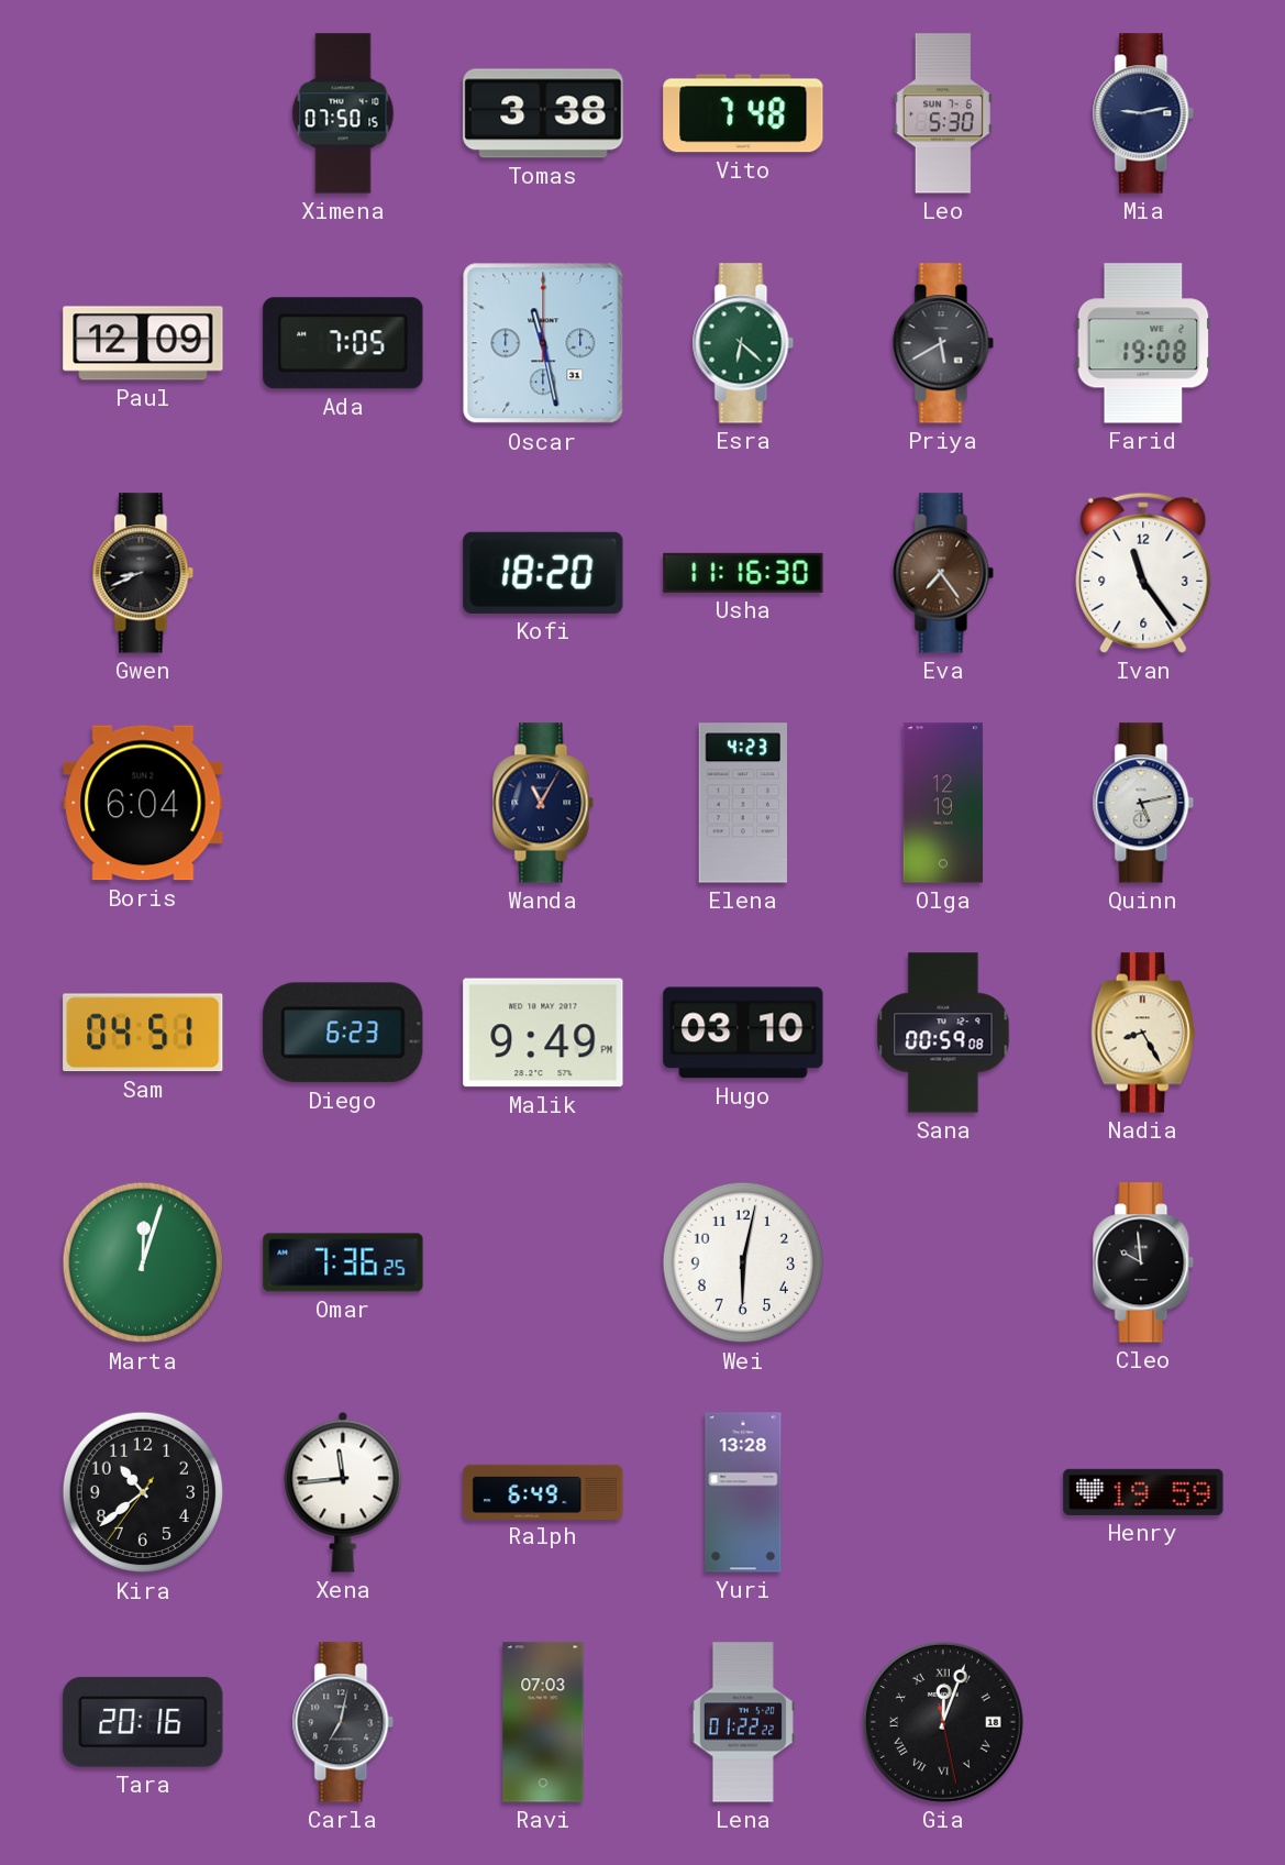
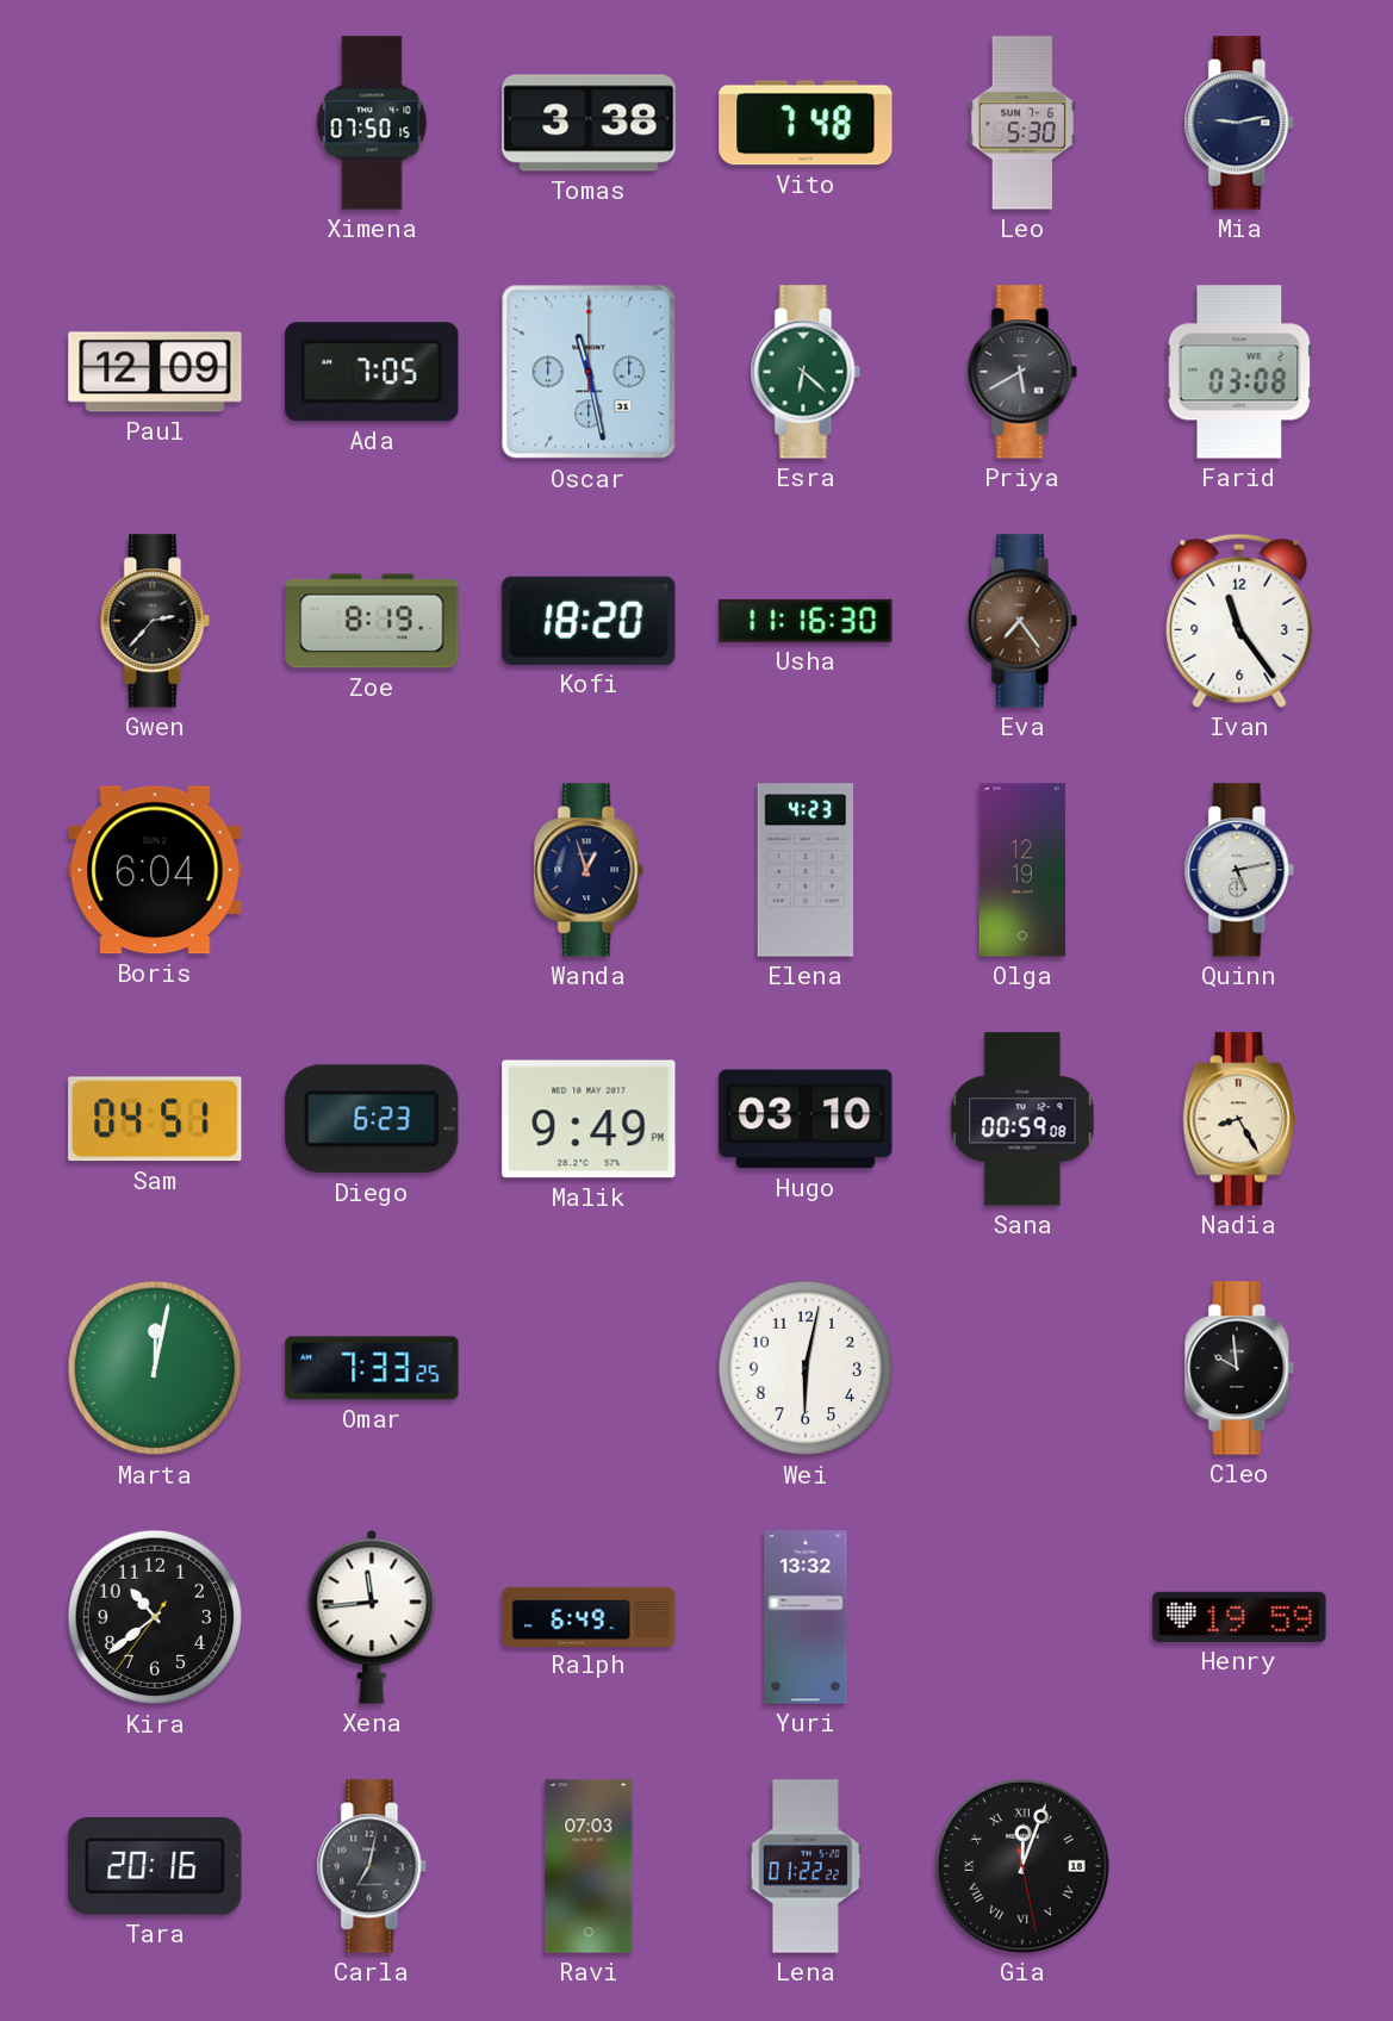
Farid: 19:08 -> 03:08
Gwen: 8:41 -> 2:37
Zoe: none -> 8:19
Wanda: 11:05 -> 12:57
Marta: 12:03 -> 12:02
Omar: 7:36 -> 7:33
Yuri: 13:28 -> 13:32
